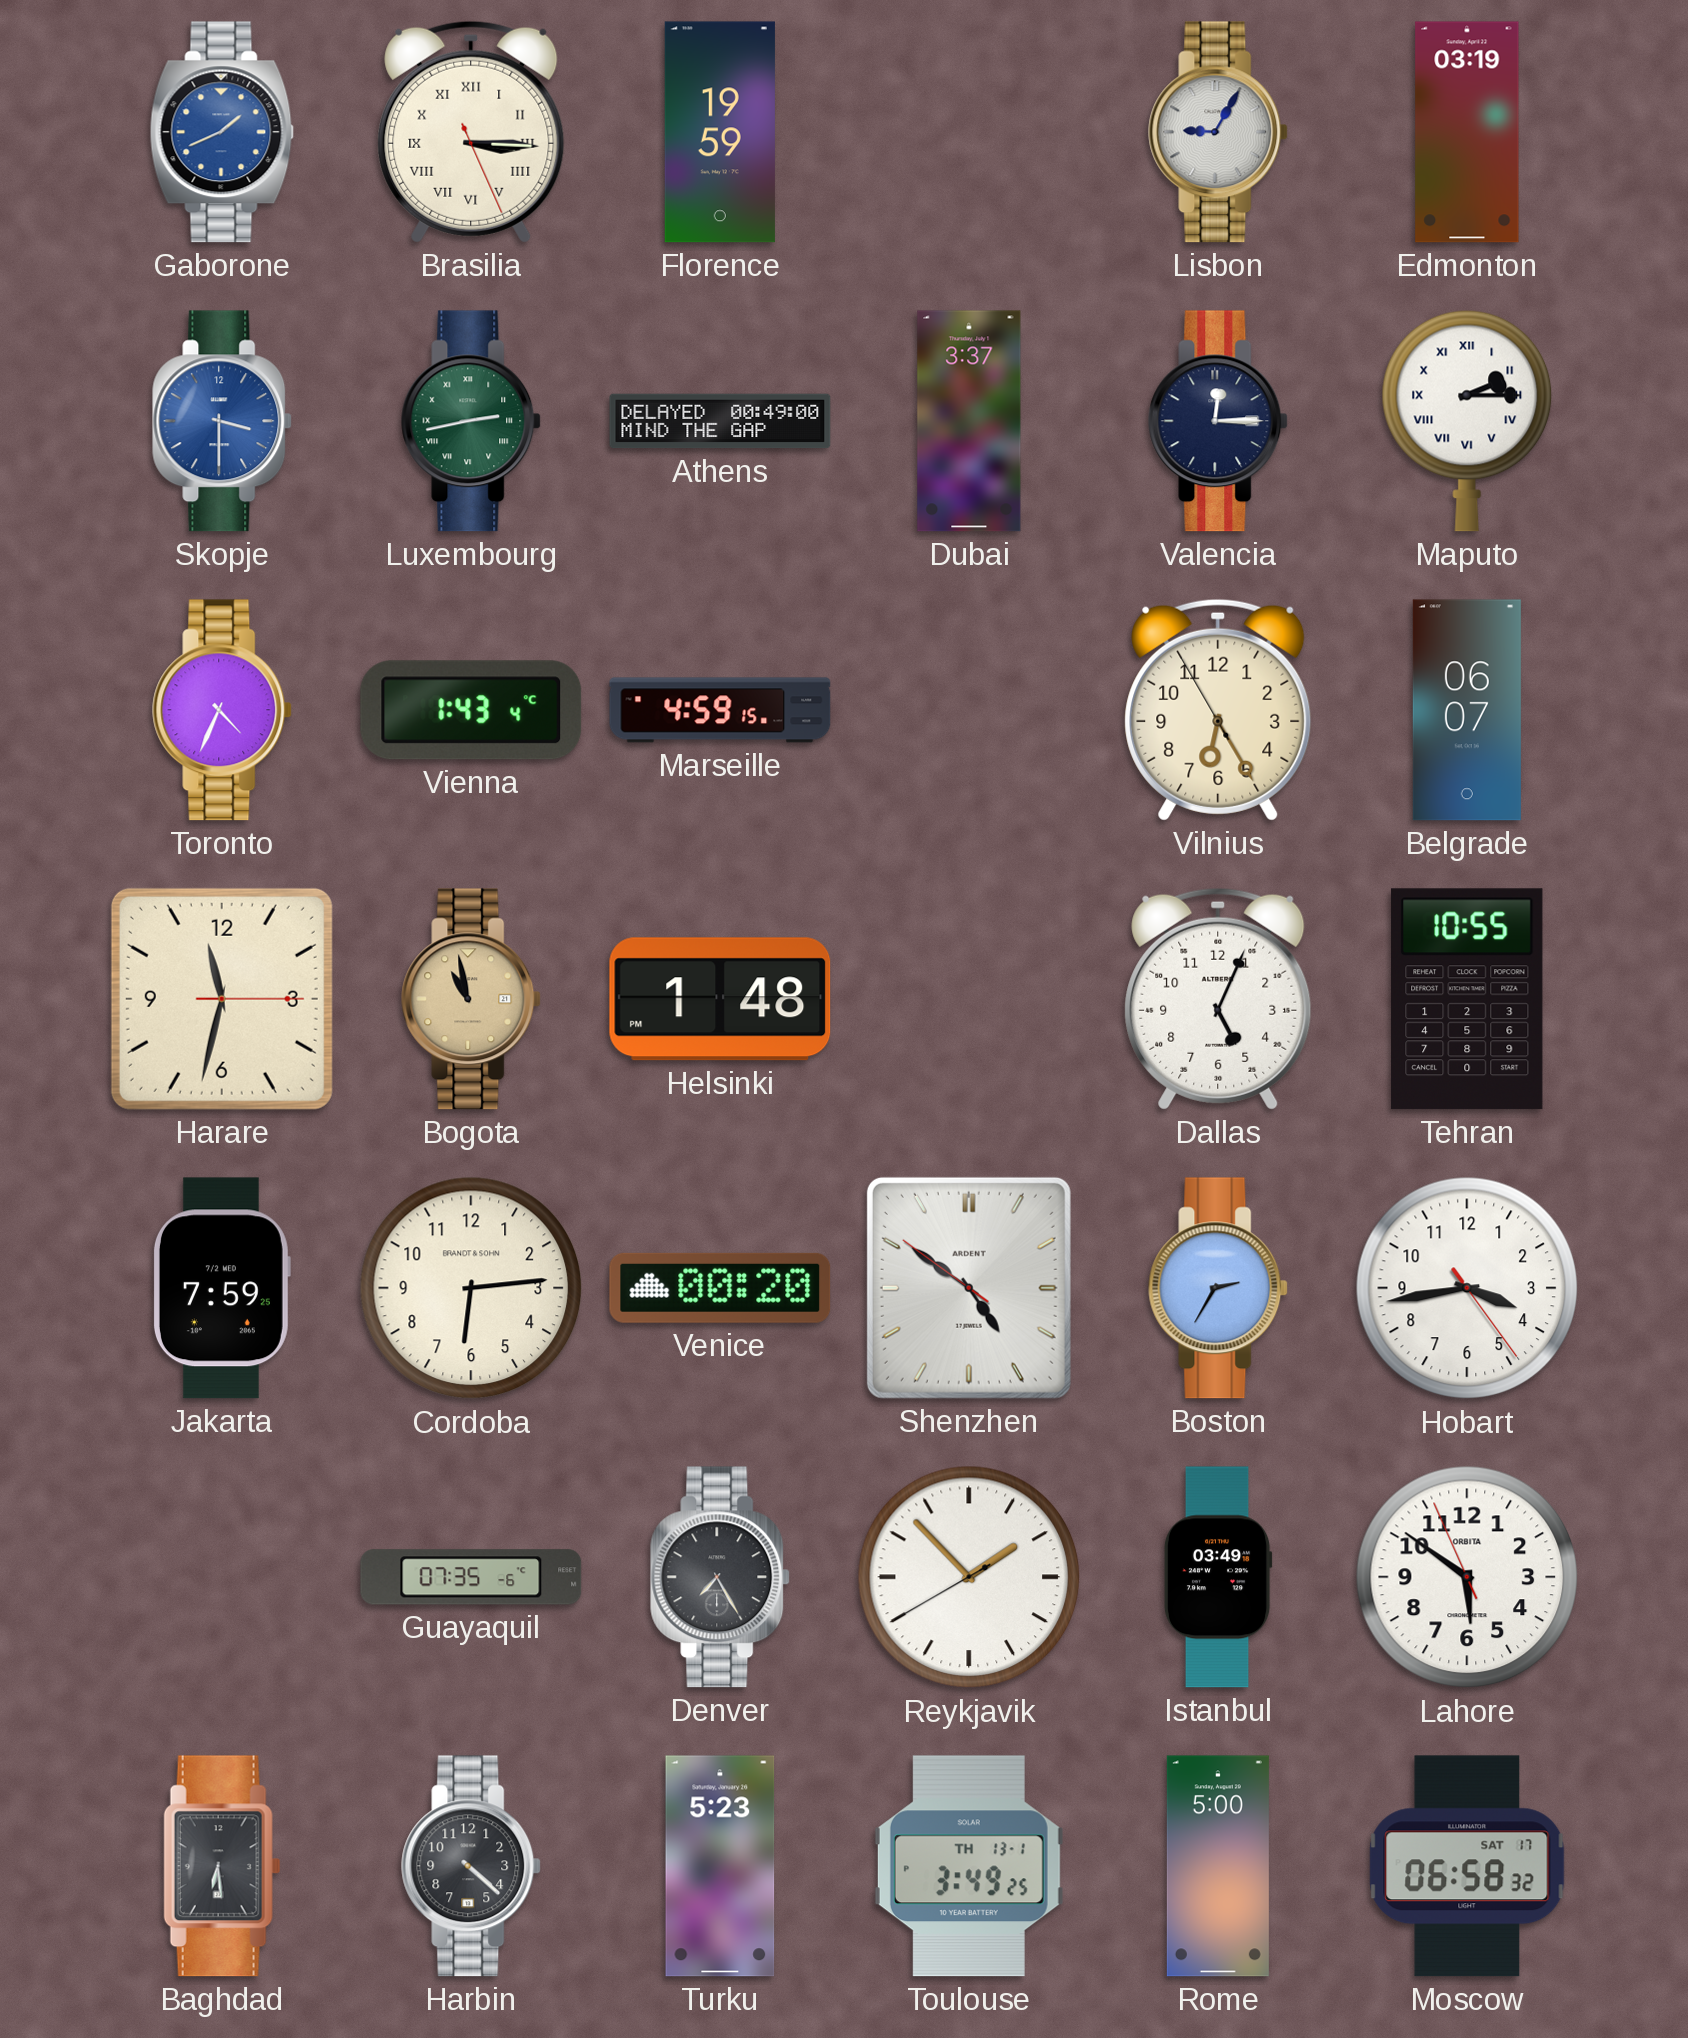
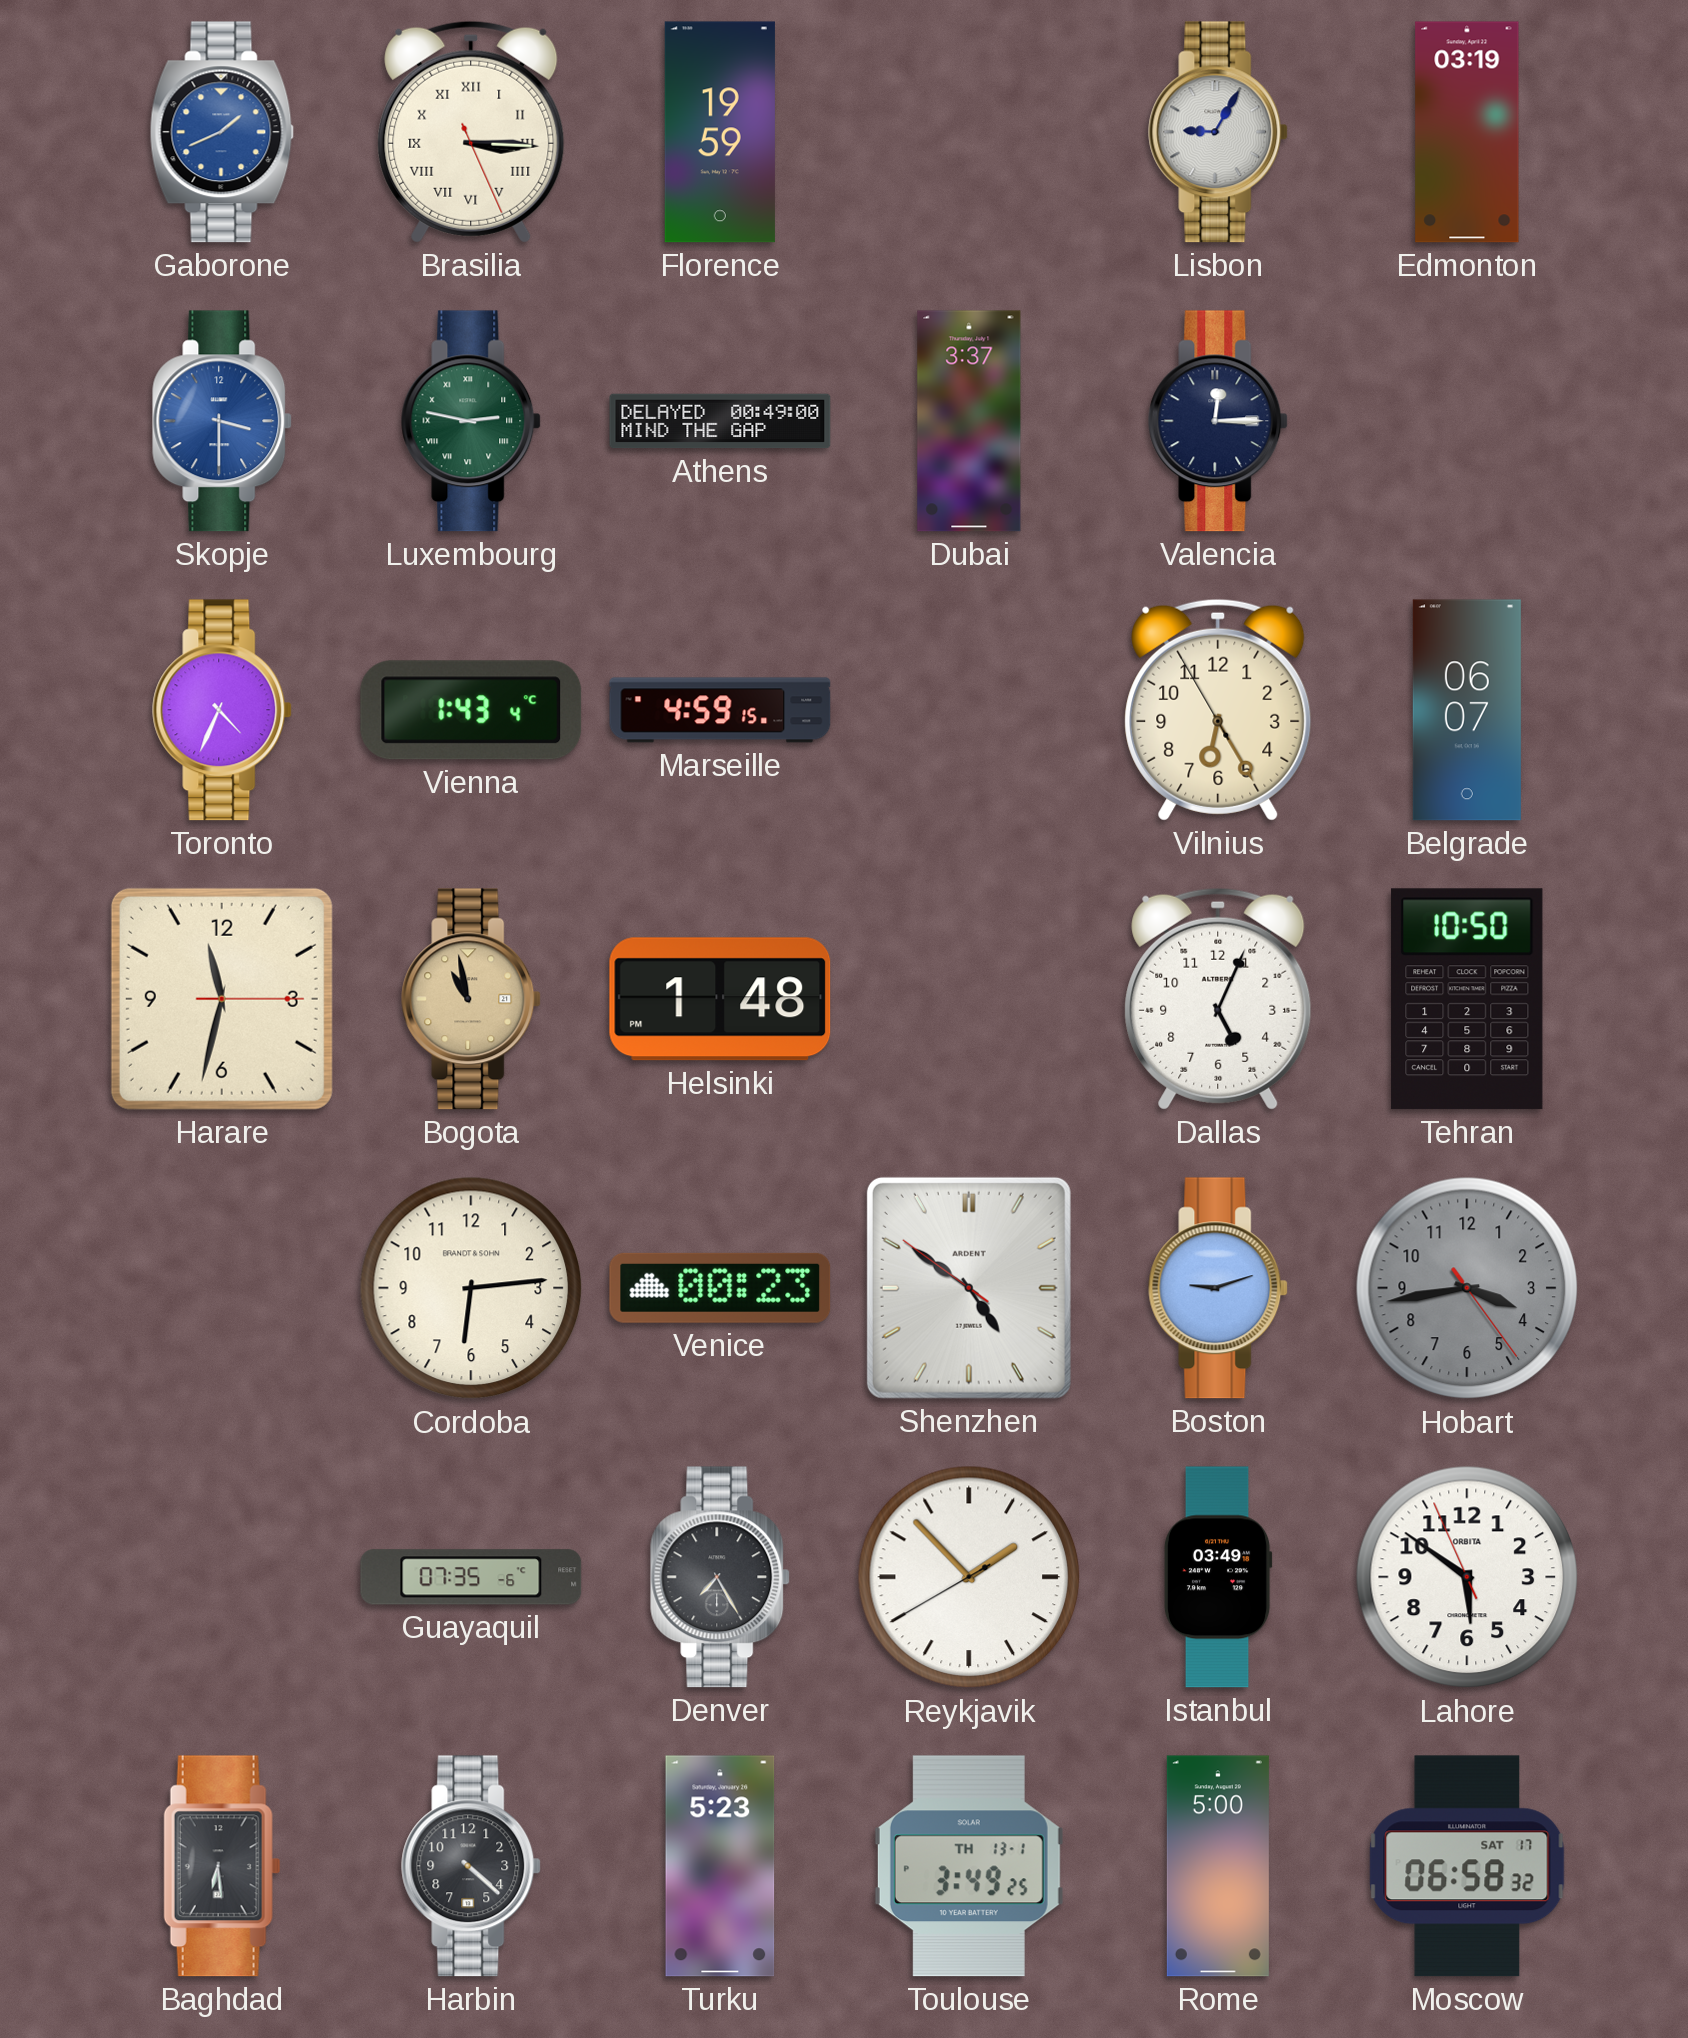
Luxembourg: 2:43 -> 2:47
Maputo: 2:15 -> none
Tehran: 10:55 -> 10:50
Jakarta: 7:59 -> none
Venice: 00:20 -> 00:23
Boston: 2:35 -> 9:12
Hobart dial: white -> grey
